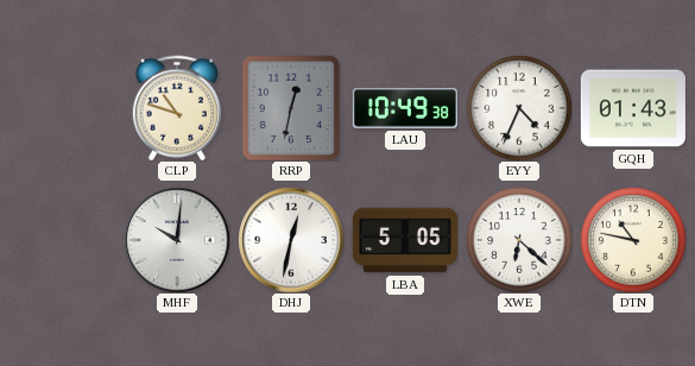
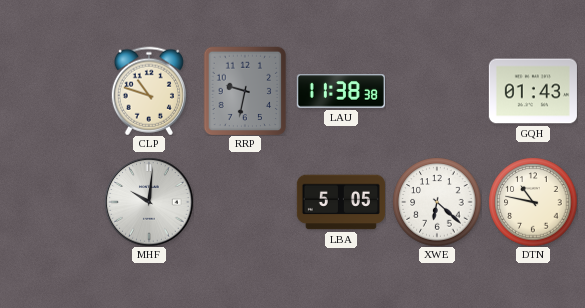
RRP: 12:32 -> 9:32
LAU: 10:49 -> 11:38
EYY: 4:34 -> none
DHJ: 12:32 -> none
